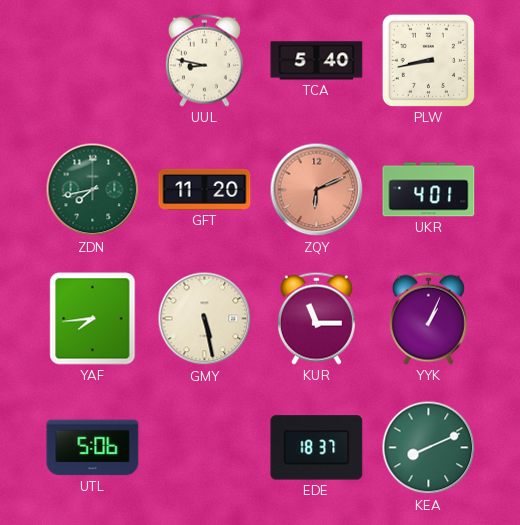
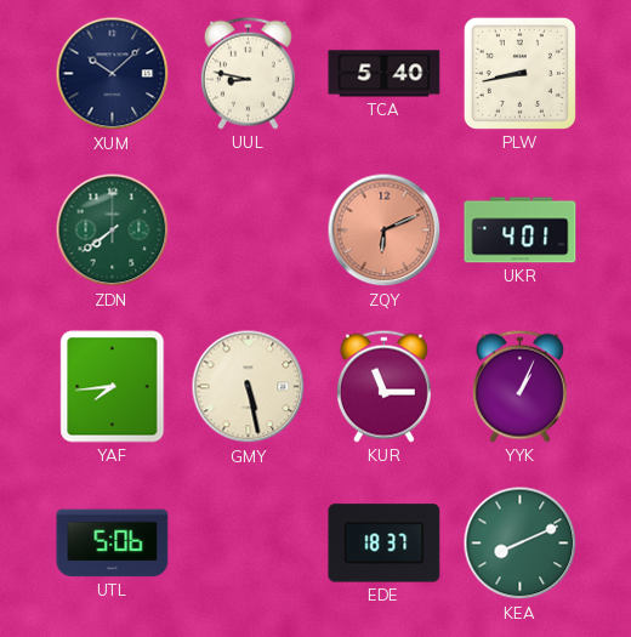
XUM: none -> 10:08
ZDN: 7:43 -> 7:39
GFT: 11:20 -> none
